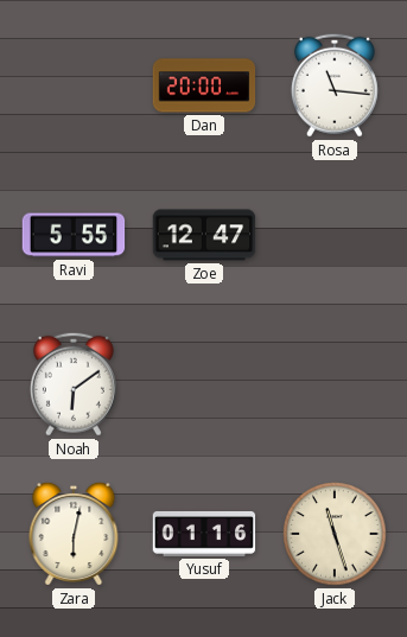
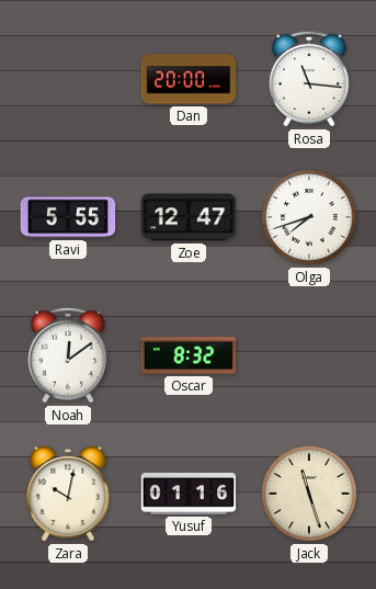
Olga: none -> 7:42
Noah: 6:09 -> 12:09
Oscar: none -> 8:32
Zara: 6:02 -> 10:02
